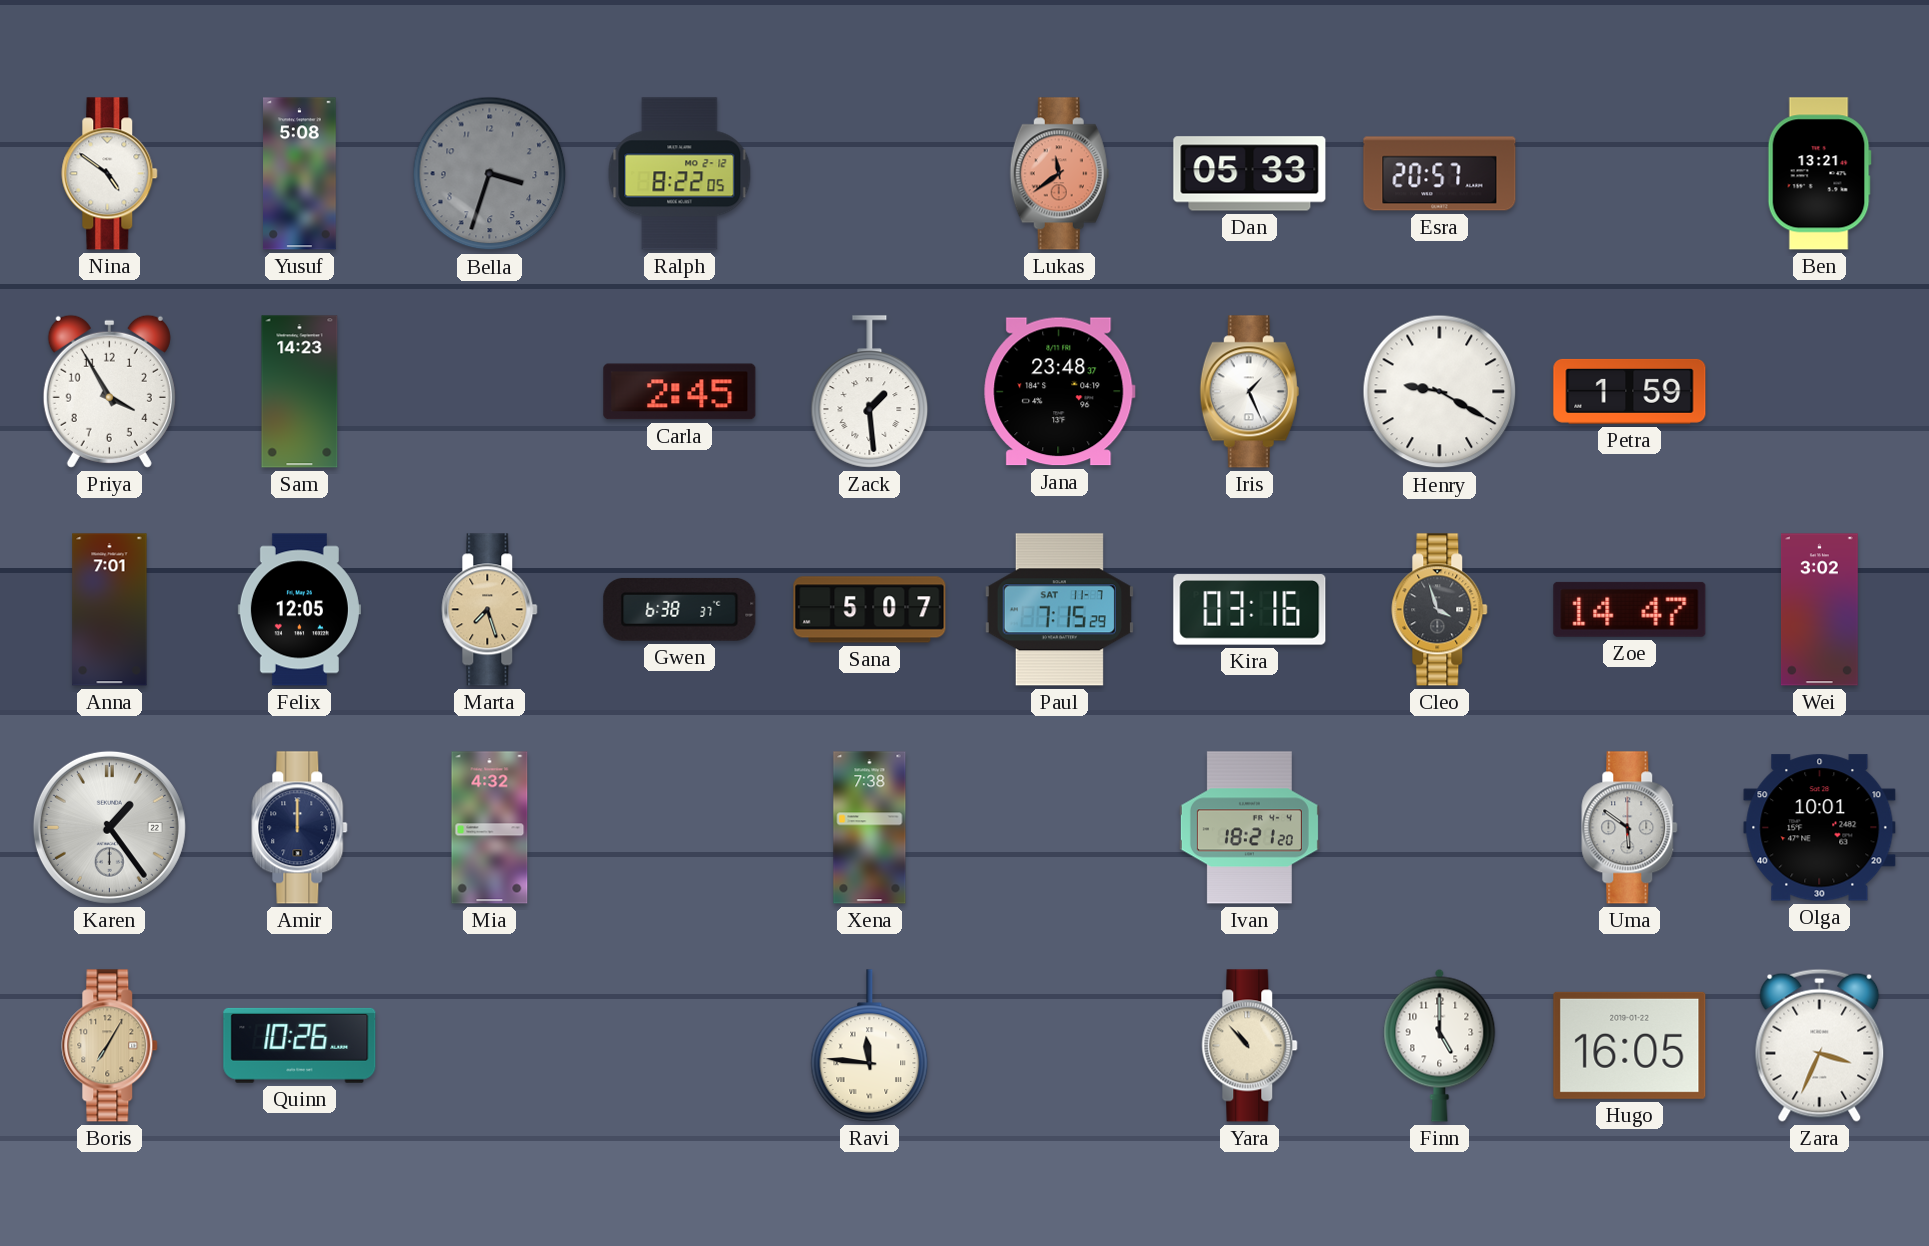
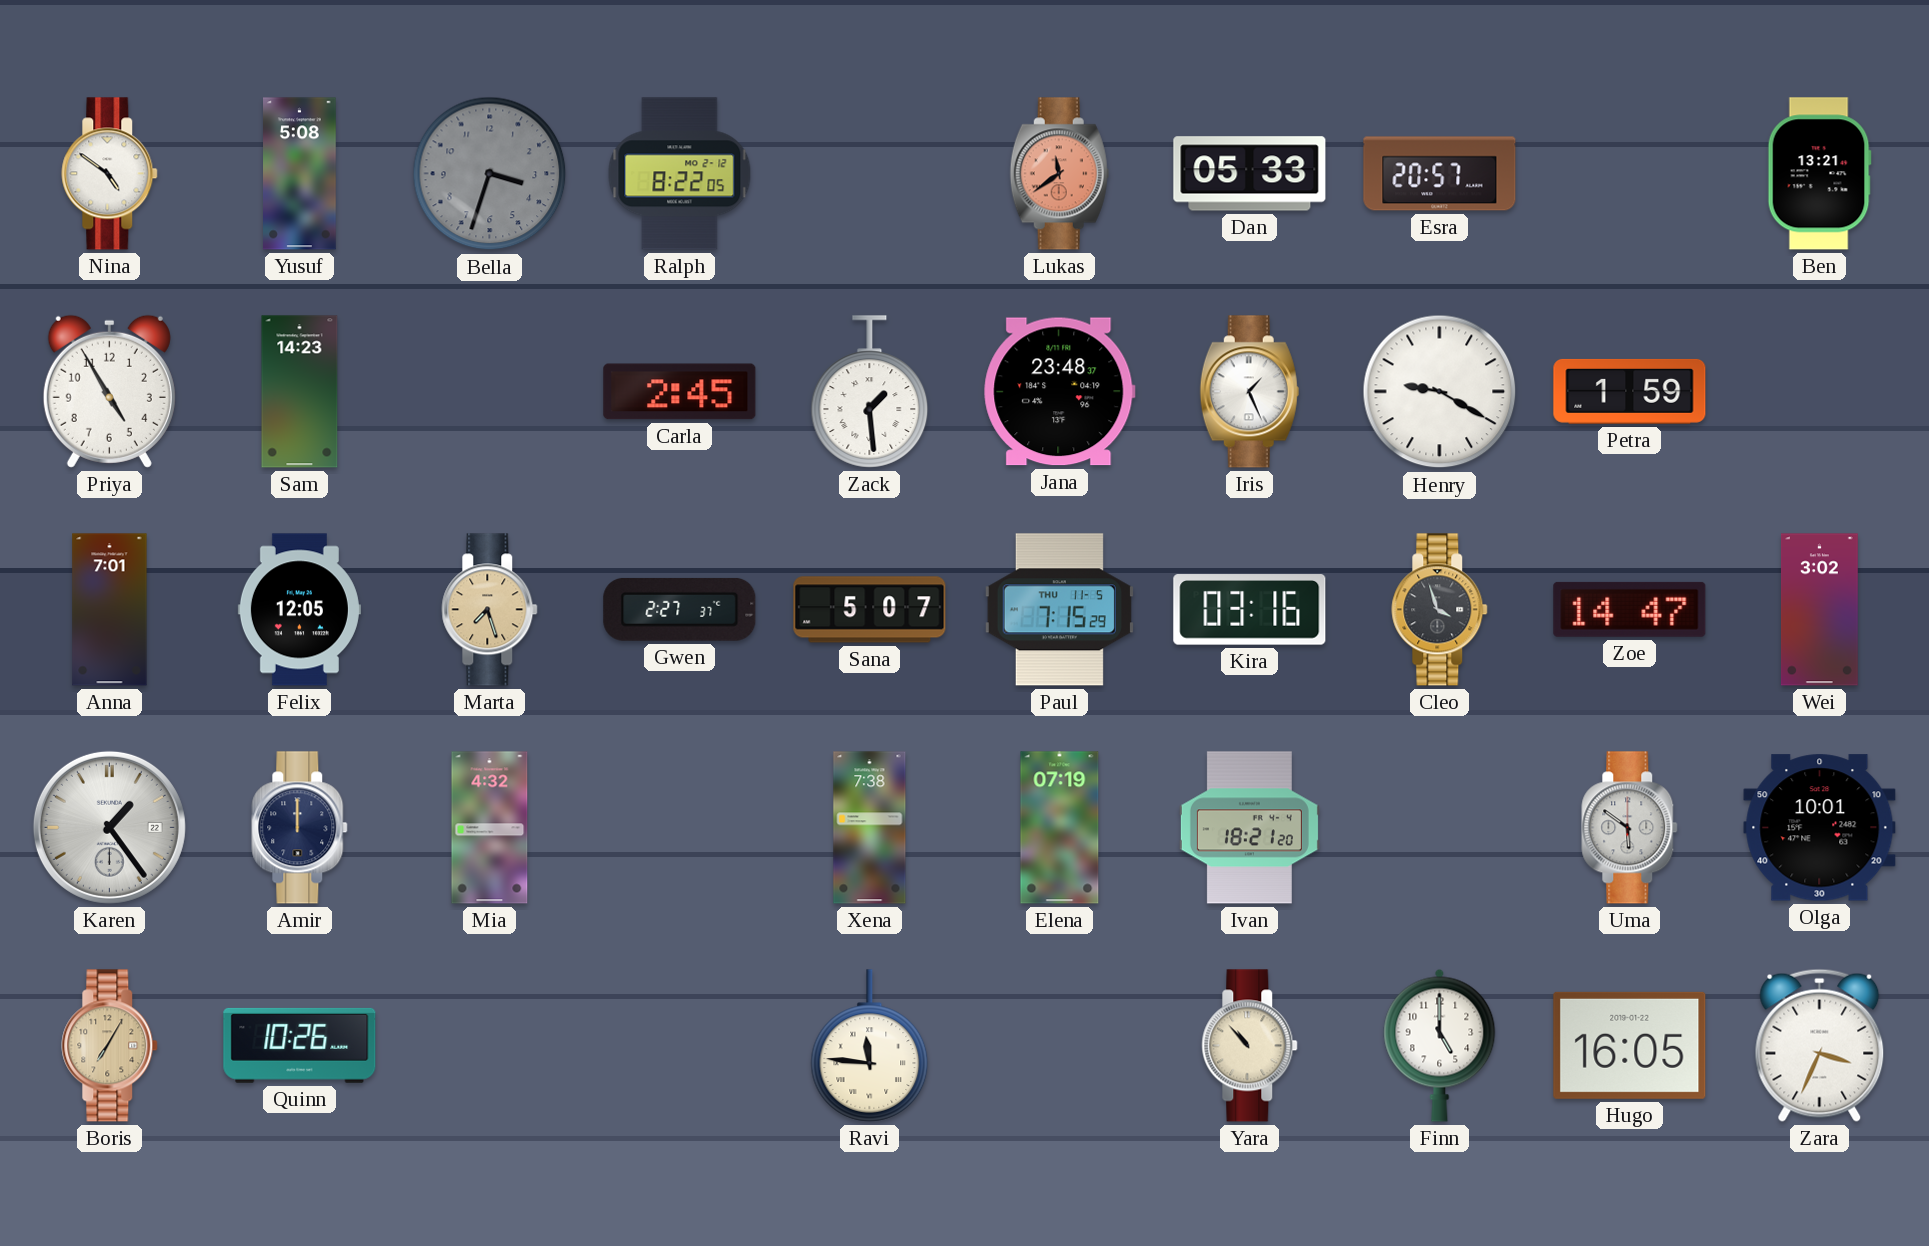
Priya: 3:55 -> 4:55
Gwen: 6:38 -> 2:27
Paul date: SAT 11-7 -> THU 11-5
Elena: none -> 07:19
